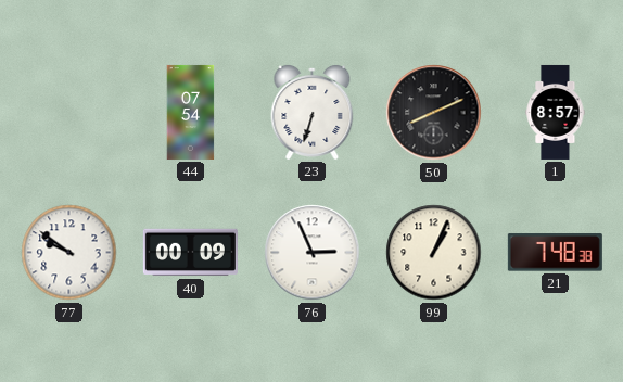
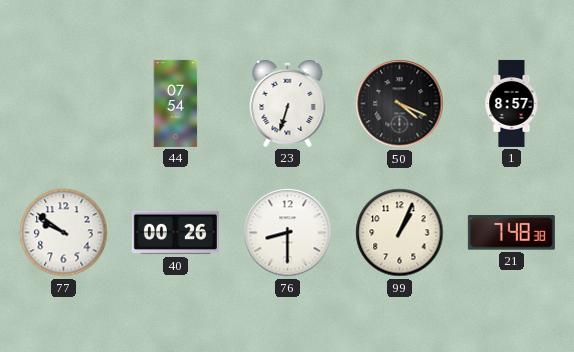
50: 8:11 -> 4:19
40: 00:09 -> 00:26
76: 2:56 -> 8:30
